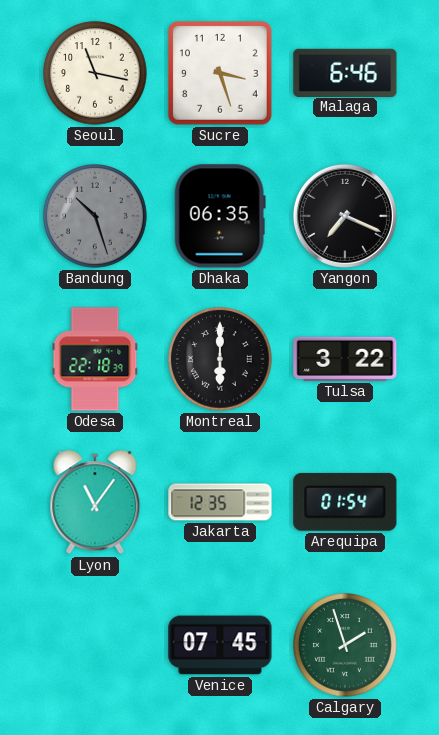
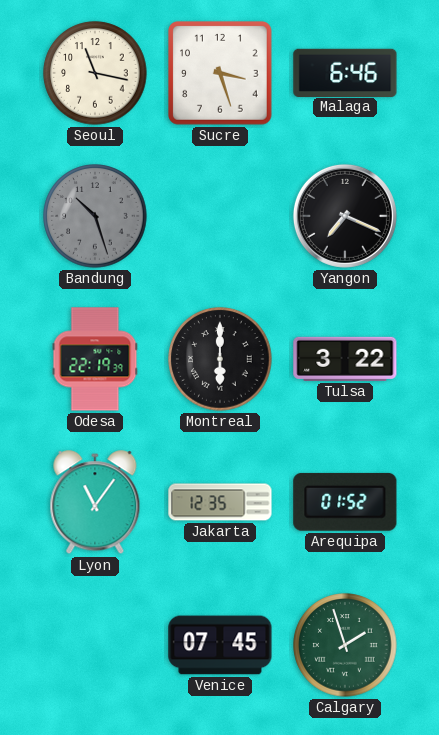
Dhaka: 06:35 -> none
Odesa: 22:18 -> 22:19
Arequipa: 01:54 -> 01:52
